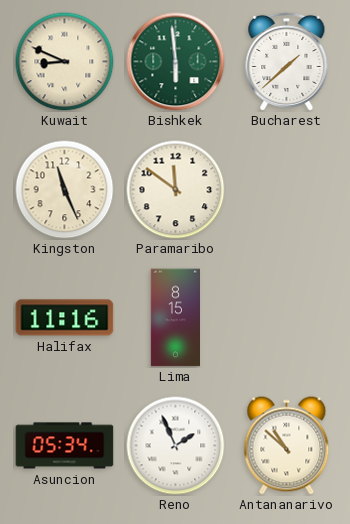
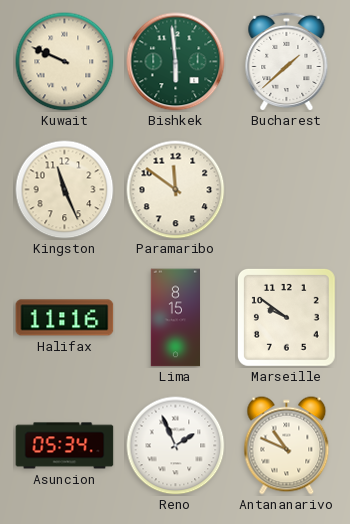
Kuwait: 8:49 -> 9:49
Marseille: none -> 9:51
Antananarivo: 10:52 -> 10:49
